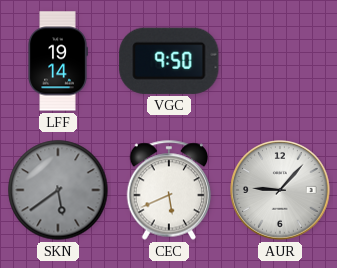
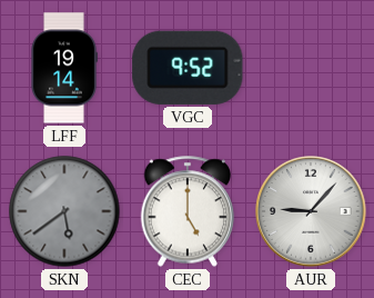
VGC: 9:50 -> 9:52
CEC: 5:41 -> 5:00
